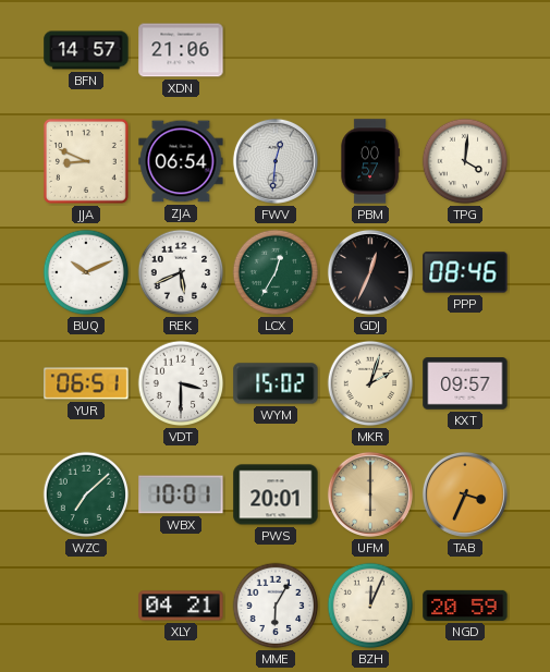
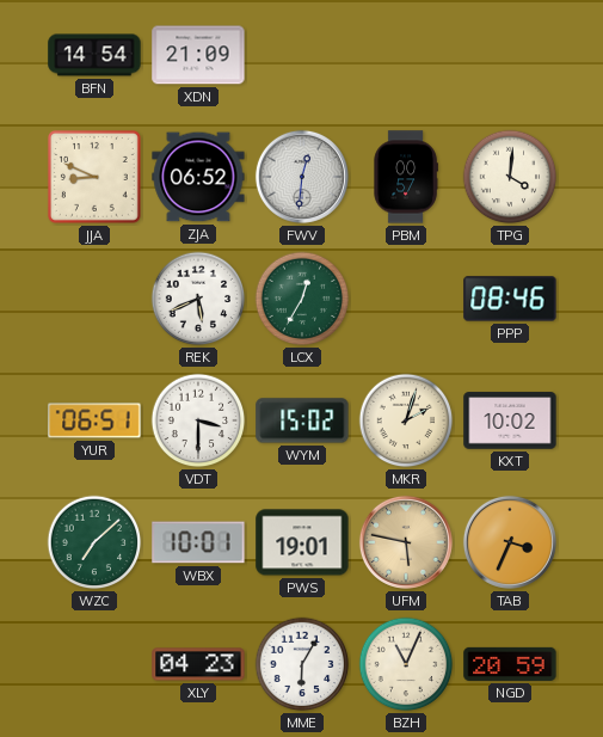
BFN: 14:57 -> 14:54
XDN: 21:06 -> 21:09
ZJA: 06:54 -> 06:52
BUQ: 10:11 -> none
GDJ: 12:34 -> none
KXT: 09:57 -> 10:02
PWS: 20:01 -> 19:01
UFM: 6:00 -> 5:47
XLY: 04:21 -> 04:23
BZH: 12:04 -> 11:04
